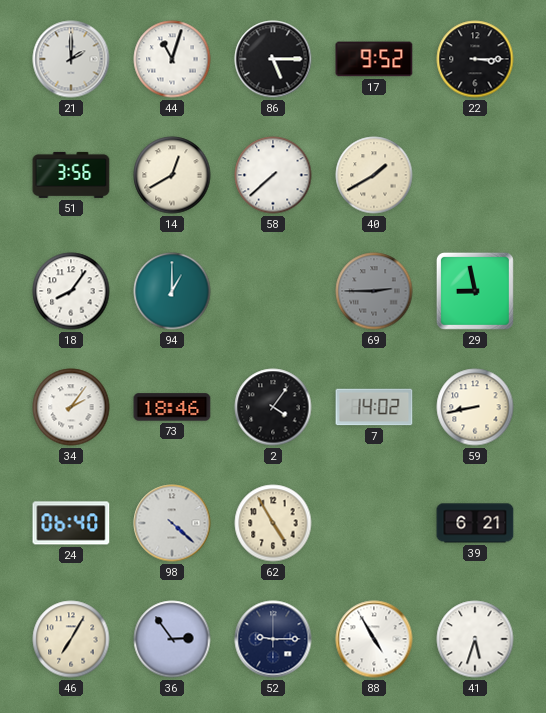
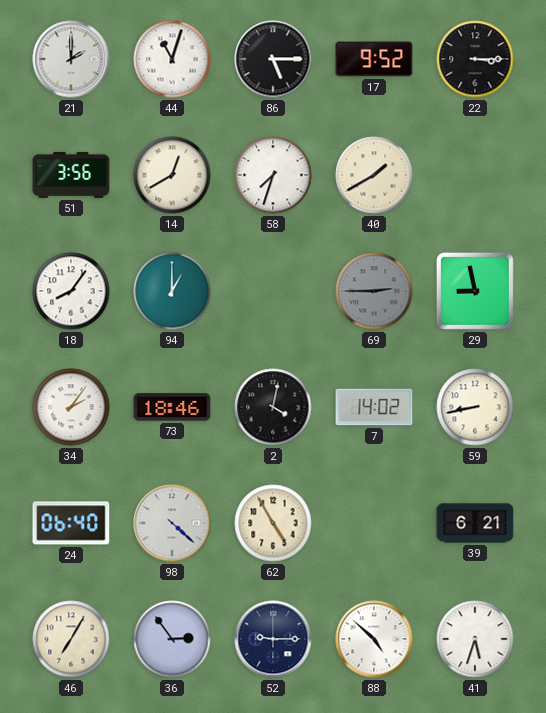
58: 7:38 -> 7:33
2: 4:06 -> 4:02
88: 4:55 -> 4:52
